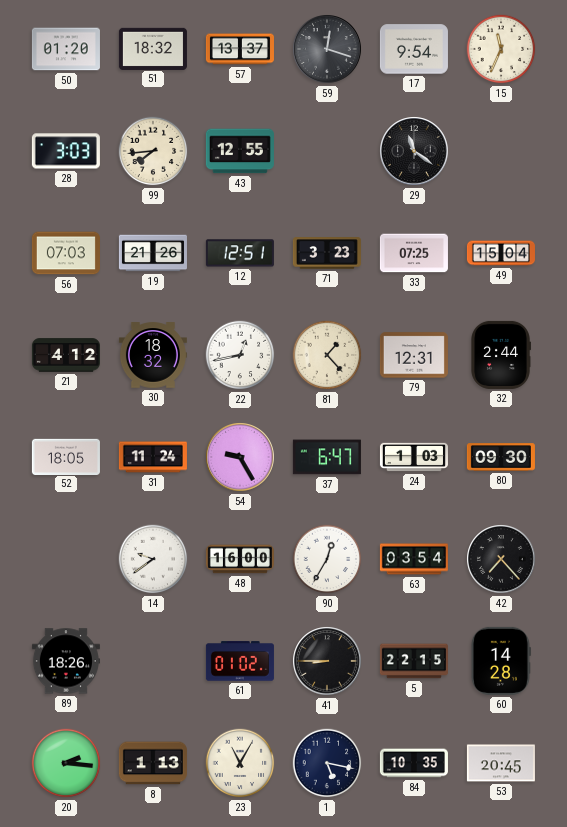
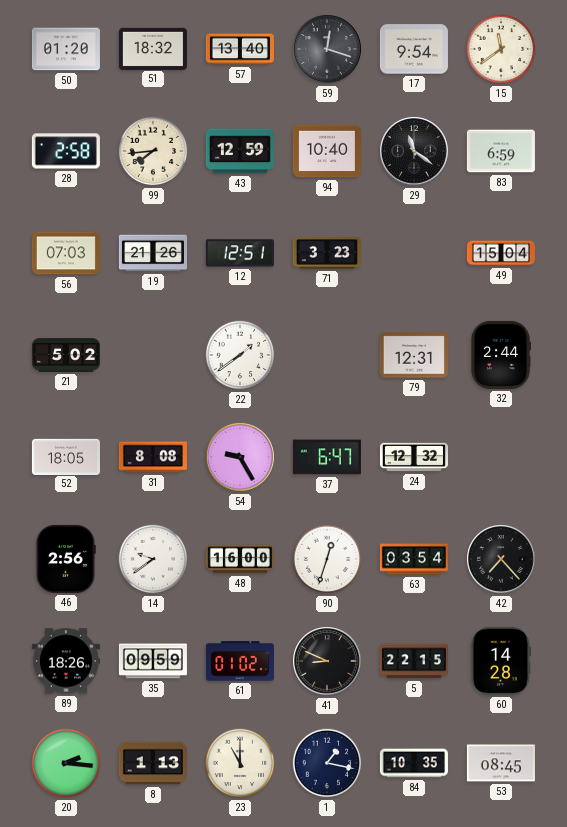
57: 13:37 -> 13:40
15: 11:34 -> 11:39
28: 3:03 -> 2:58
43: 12:55 -> 12:59
94: none -> 10:40
83: none -> 6:59
33: 07:25 -> none
21: 4:12 -> 5:02
30: 18:32 -> none
22: 12:43 -> 1:39
81: 1:23 -> none
31: 11:24 -> 8:08
24: 1:03 -> 12:32
80: 09:30 -> none
46: none -> 2:56
90: 12:35 -> 12:33
35: none -> 09:59
41: 8:45 -> 8:49
23: 11:05 -> 11:00
1: 5:17 -> 1:17
53: 20:45 -> 08:45
